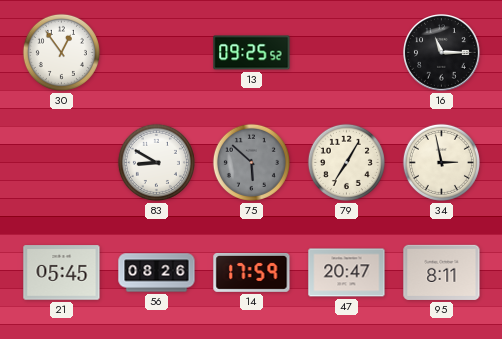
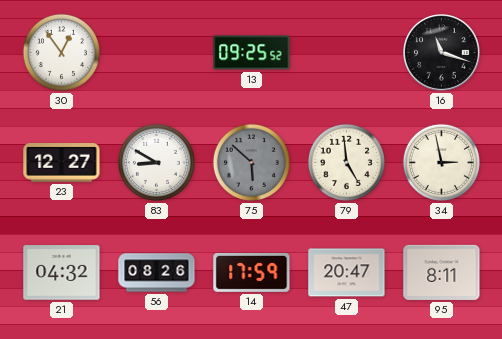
16: 11:15 -> 11:18
23: none -> 12:27
79: 7:05 -> 4:59
21: 05:45 -> 04:32
